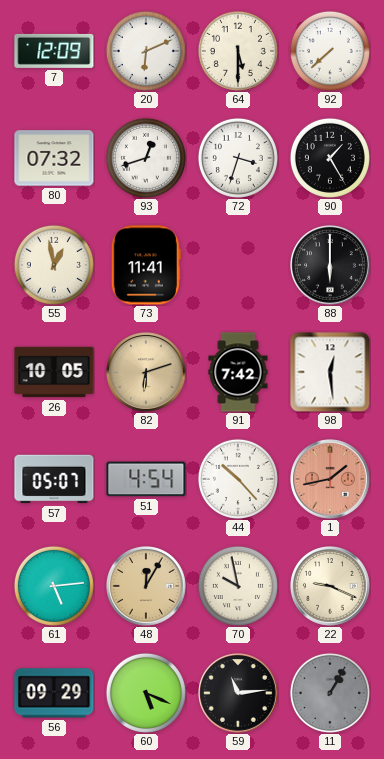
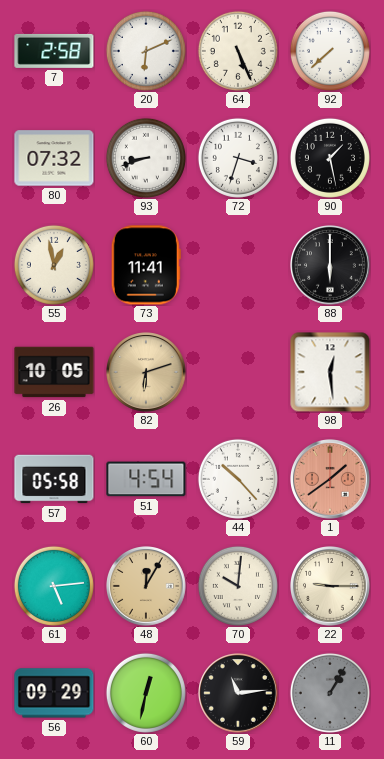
7: 12:09 -> 2:58
64: 5:30 -> 5:26
93: 12:42 -> 8:42
90: 1:25 -> 1:28
91: 7:42 -> none
57: 05:07 -> 05:58
1: 1:43 -> 1:39
70: 9:58 -> 10:01
22: 9:19 -> 9:15
60: 5:19 -> 12:32
